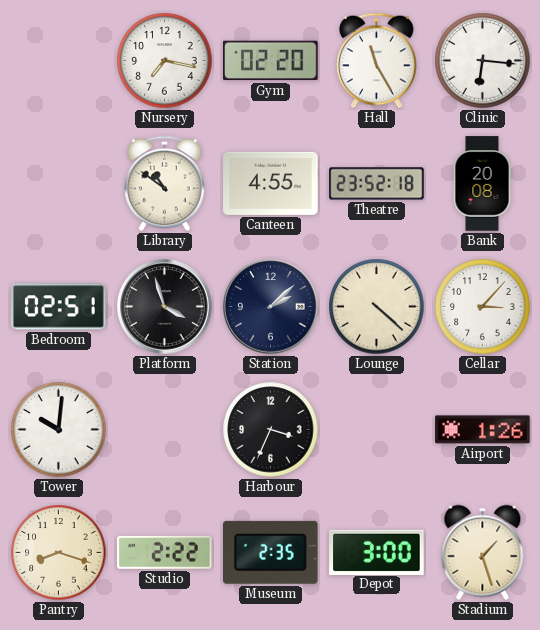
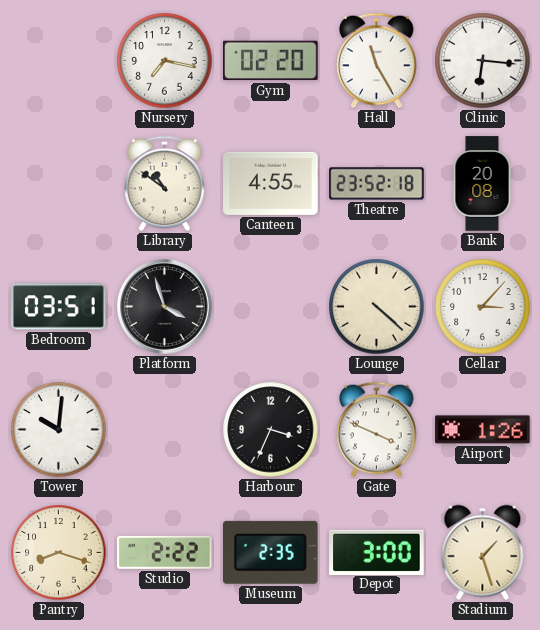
Bedroom: 02:51 -> 03:51
Station: 2:08 -> none
Gate: none -> 3:49
